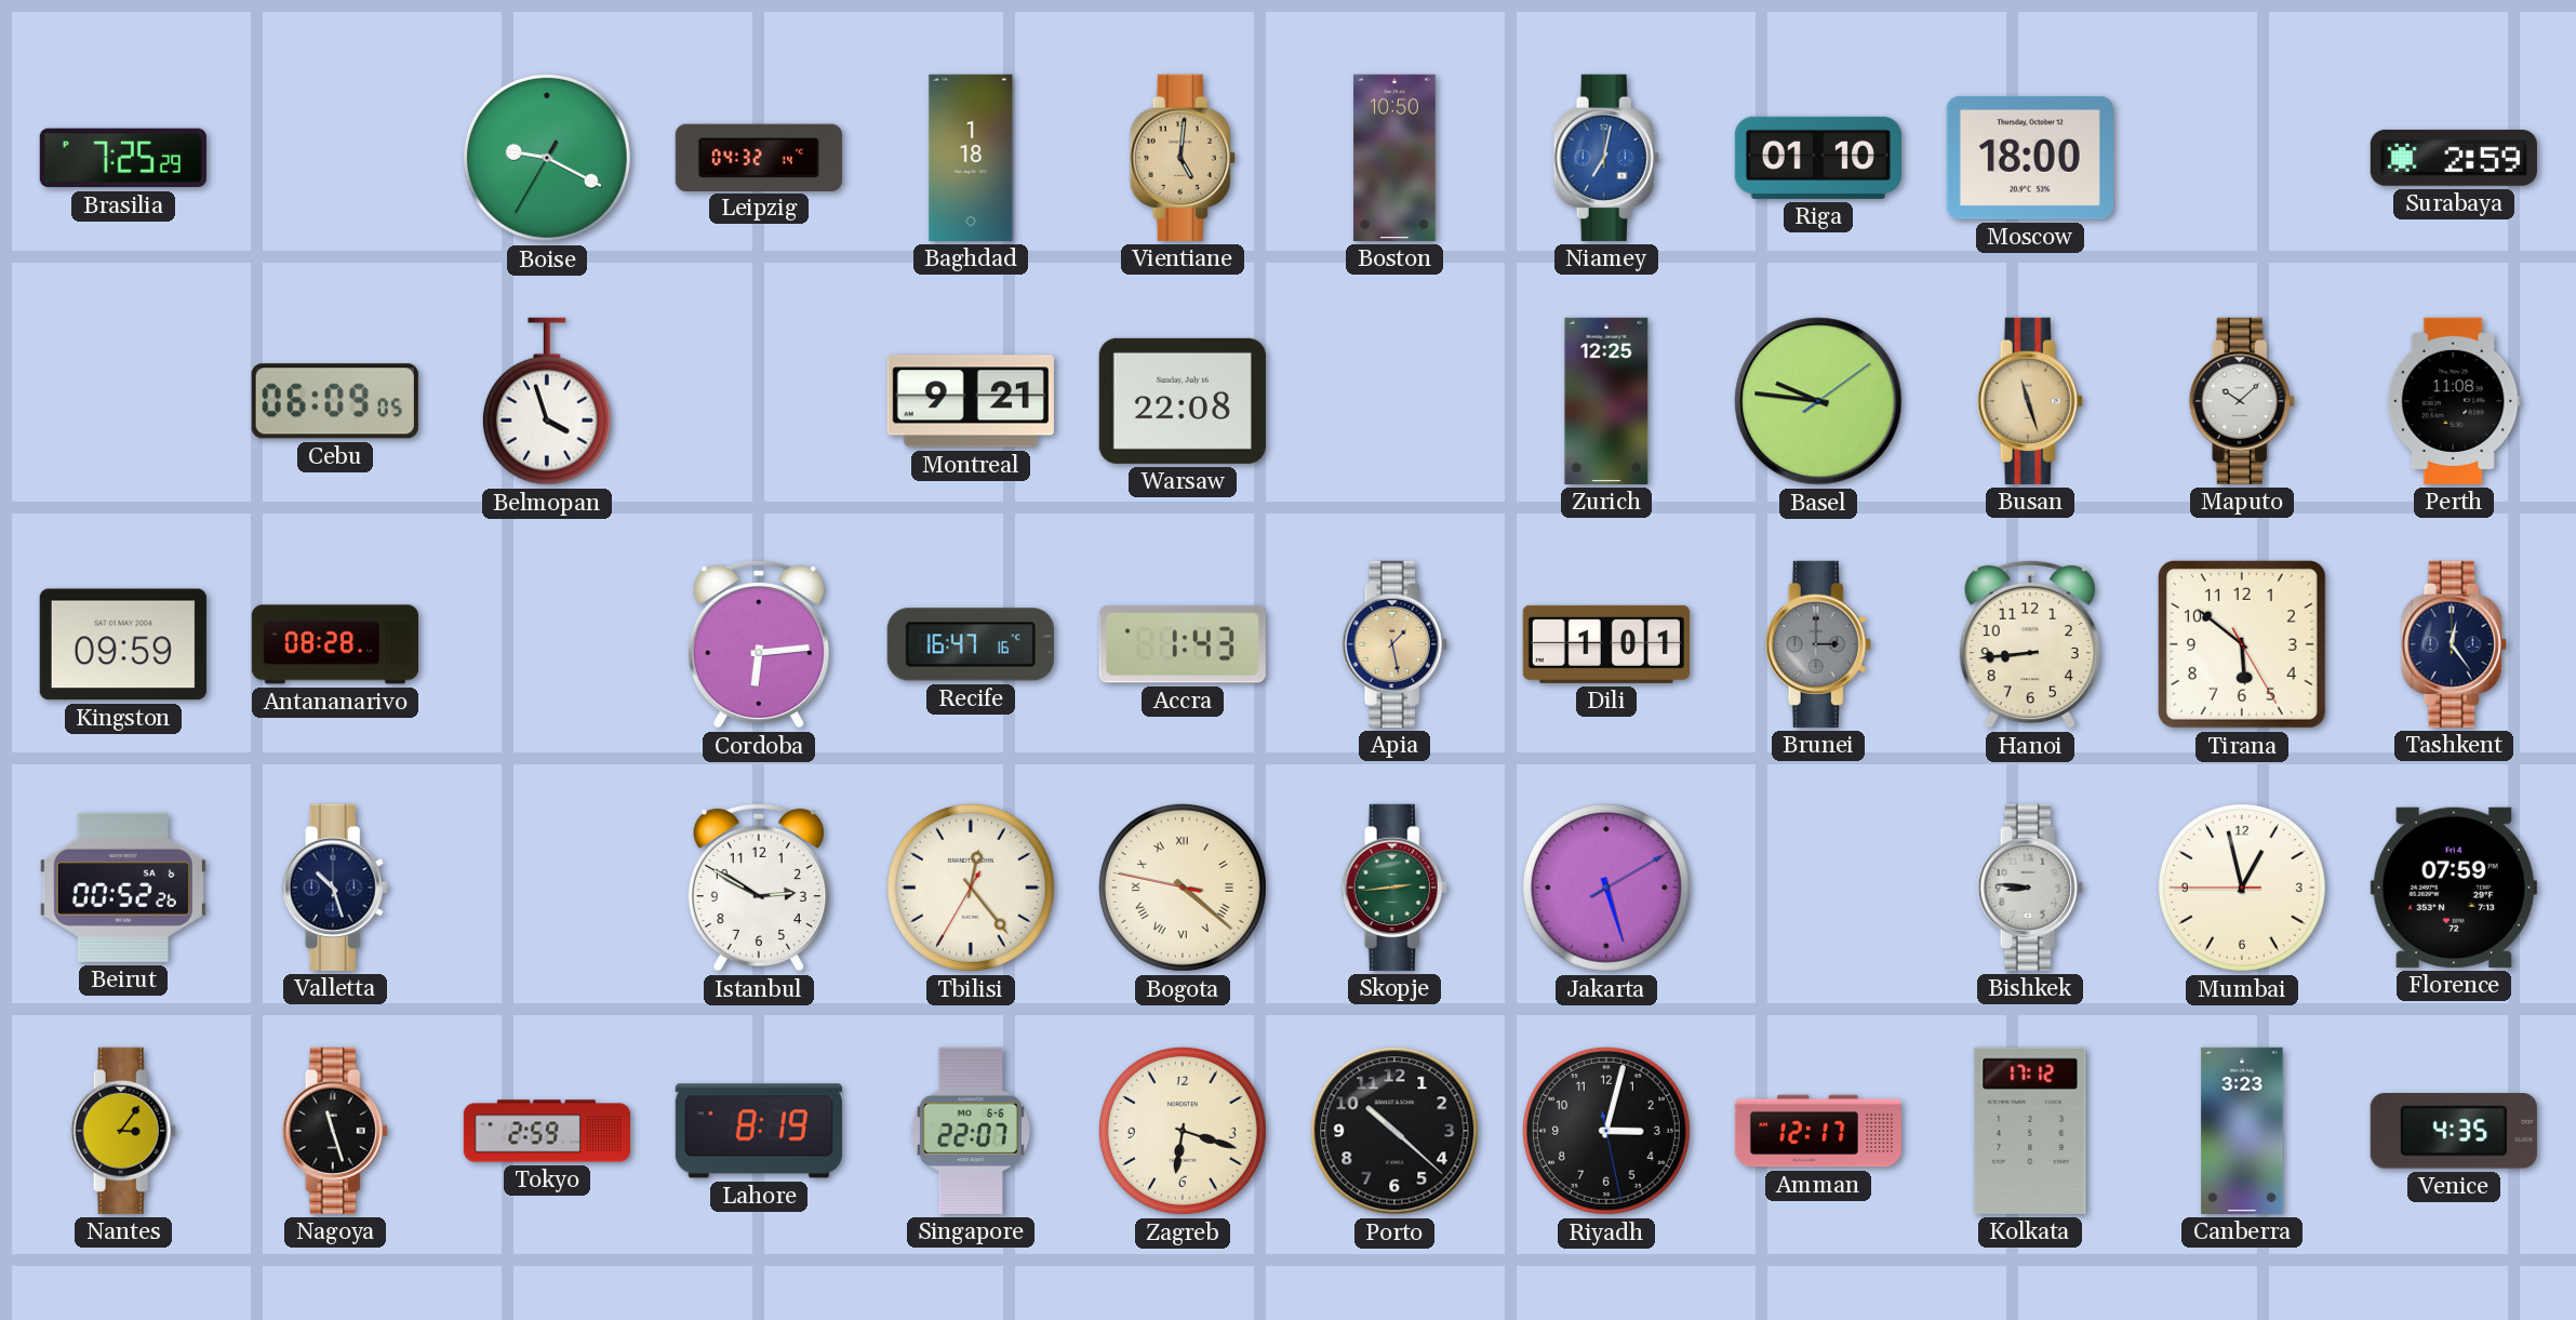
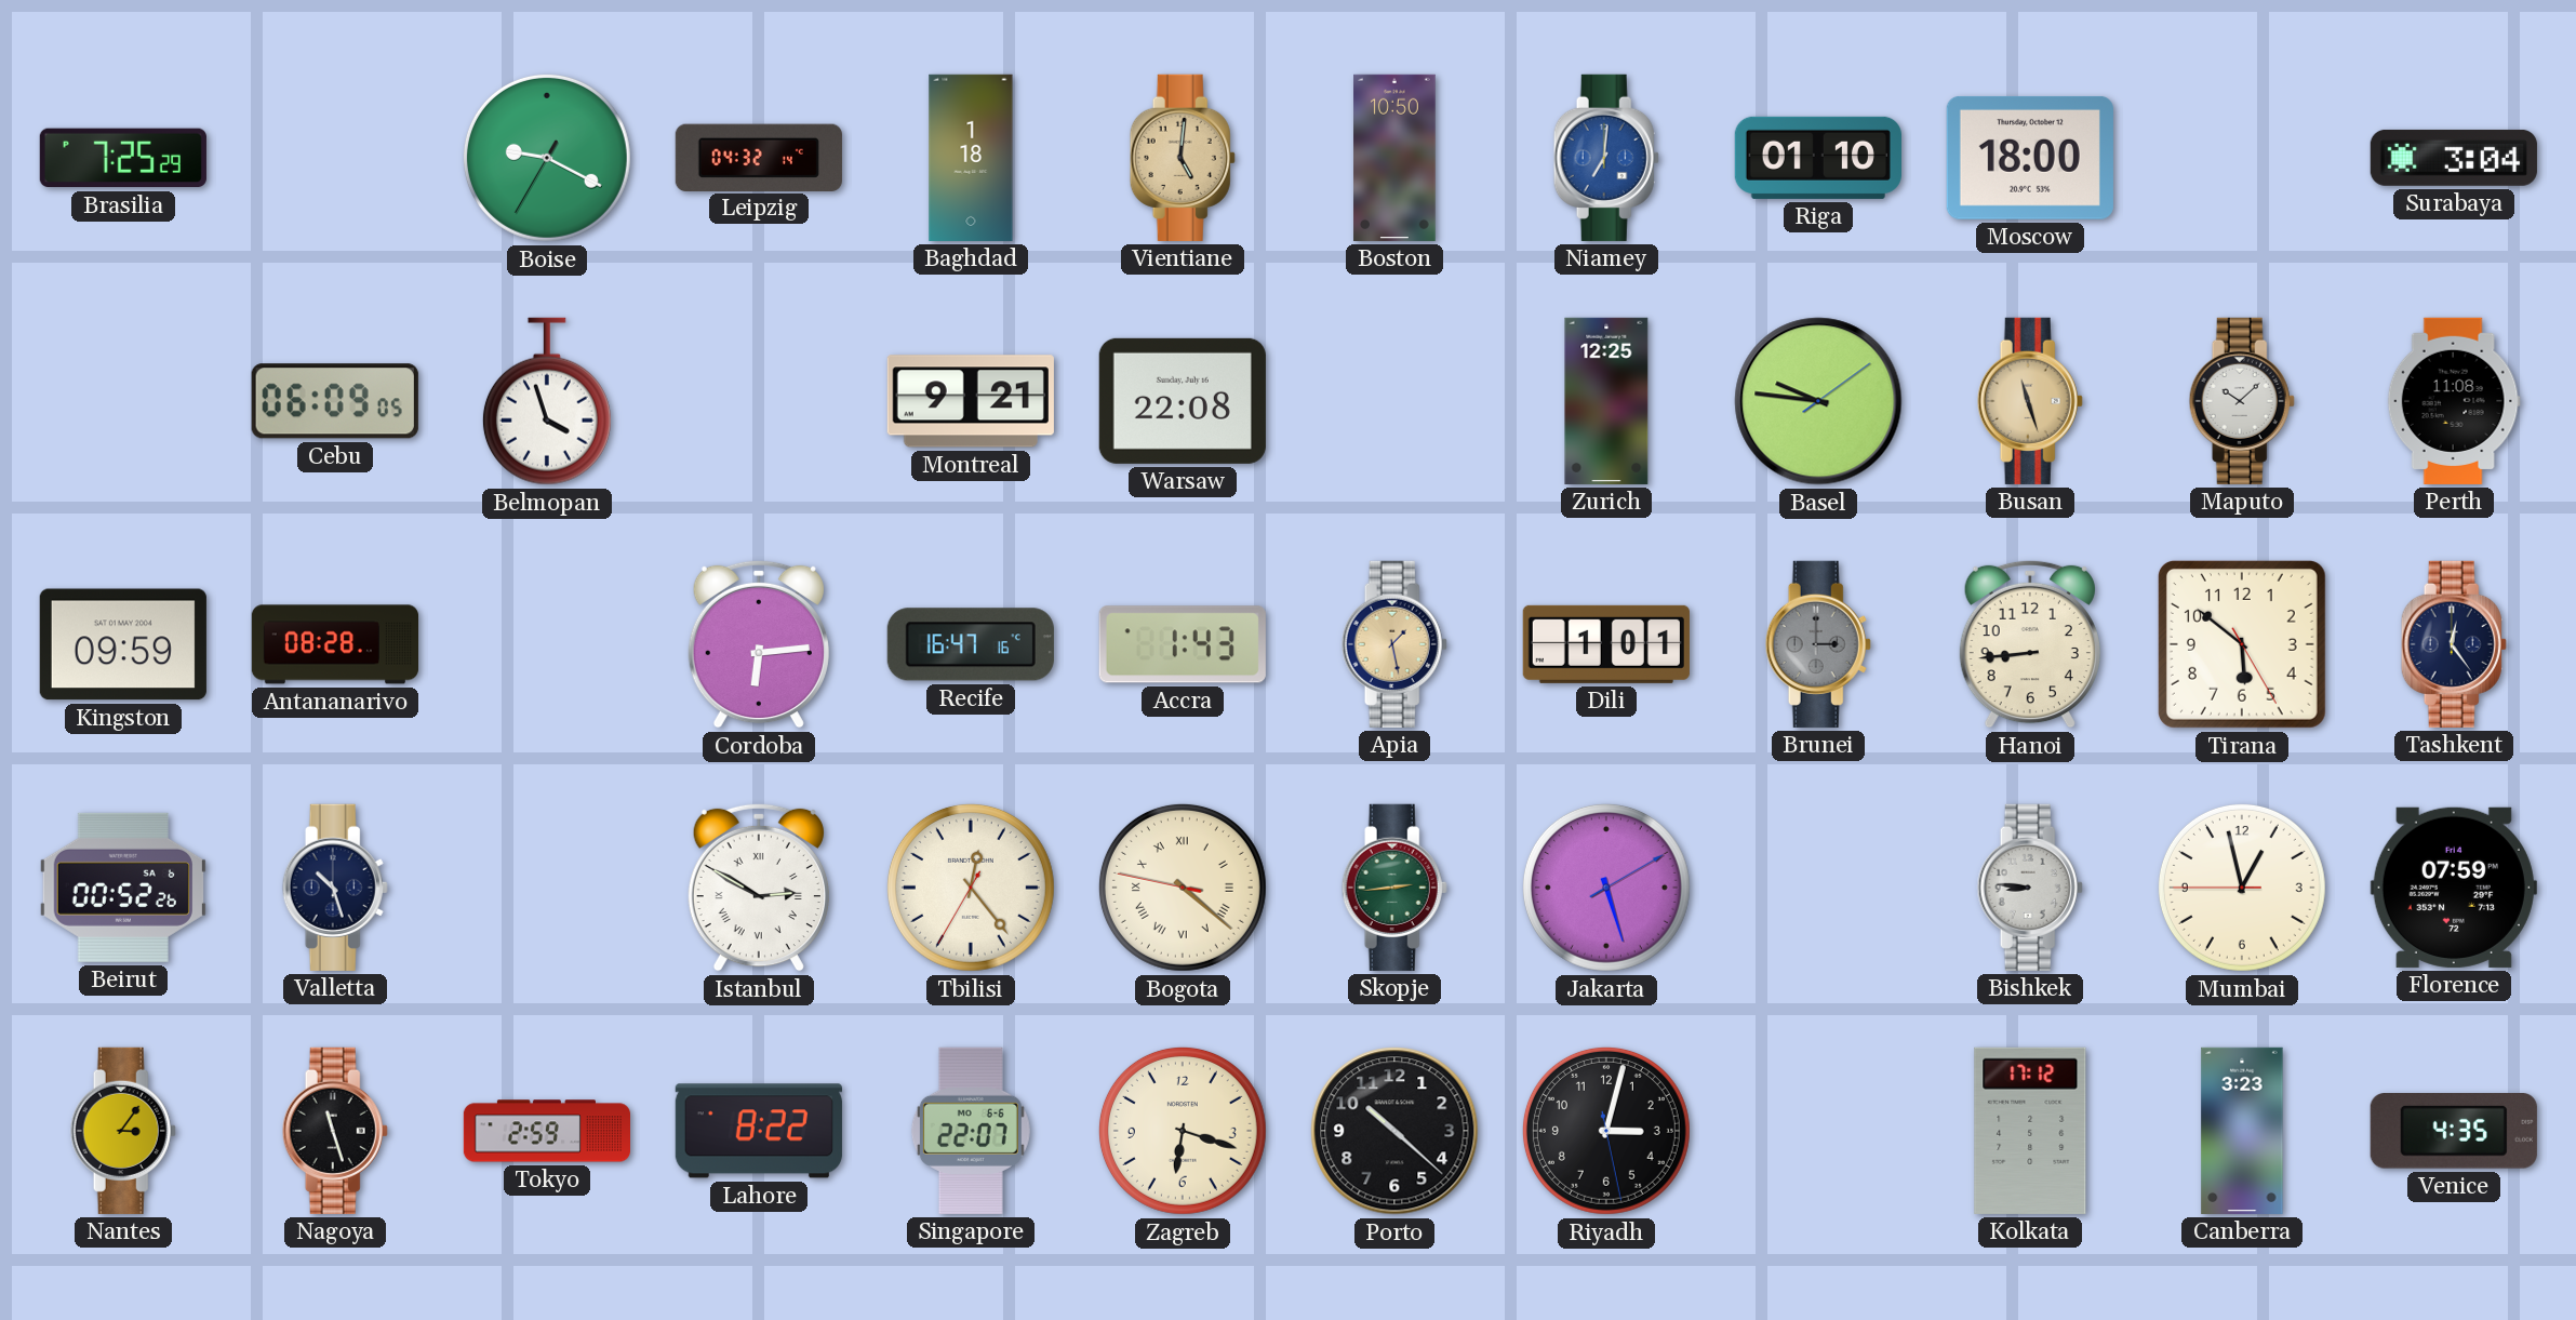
Niamey: 7:02 -> 7:01
Surabaya: 2:59 -> 3:04
Istanbul numerals: Arabic -> Roman
Lahore: 8:19 -> 8:22
Amman: 12:17 -> none
